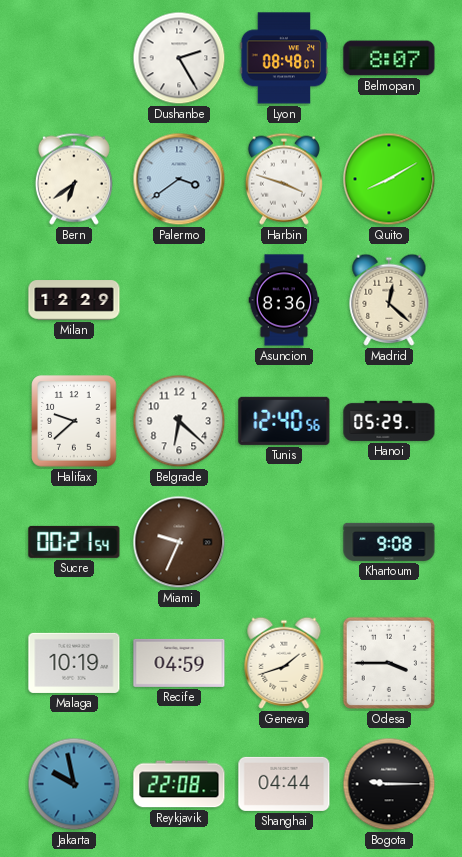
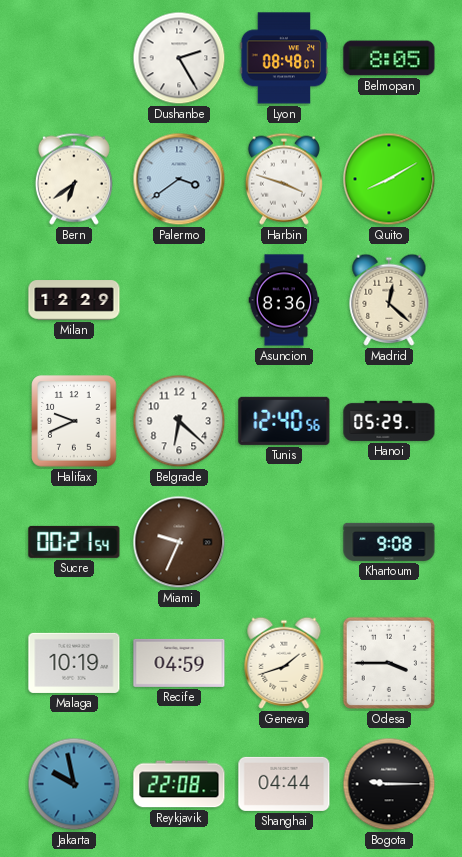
Belmopan: 8:07 -> 8:05
Halifax: 9:38 -> 9:41
